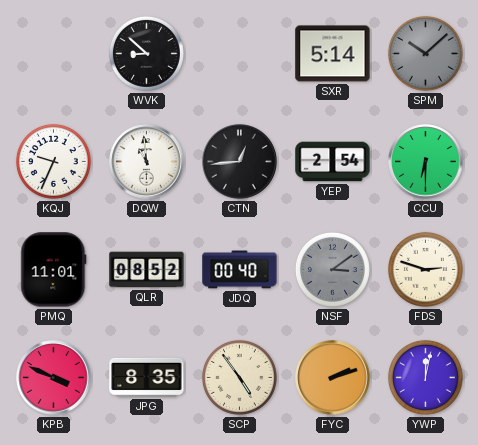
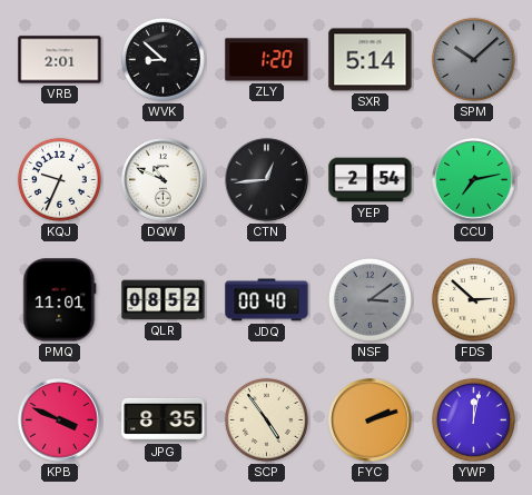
VRB: none -> 2:01
ZLY: none -> 1:20
DQW: 10:59 -> 10:49
CCU: 6:30 -> 7:13
FDS: 2:48 -> 2:52
